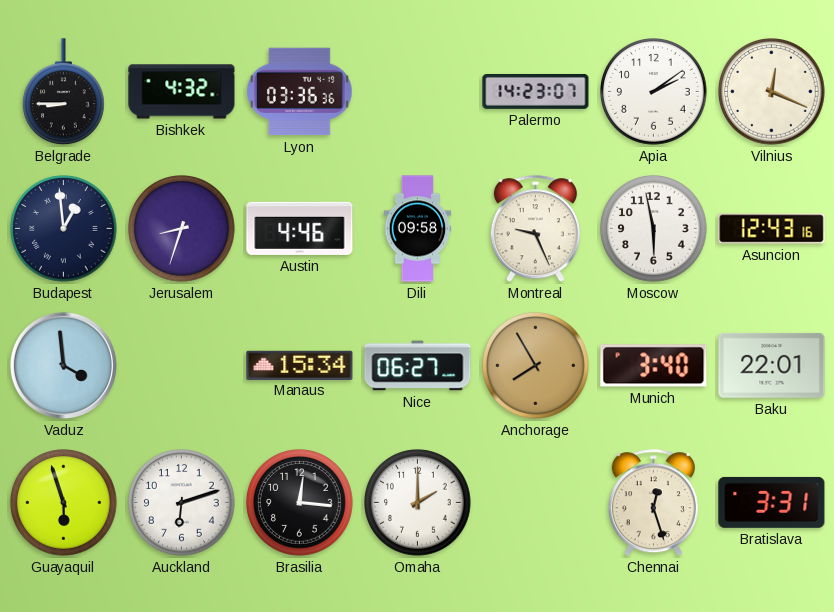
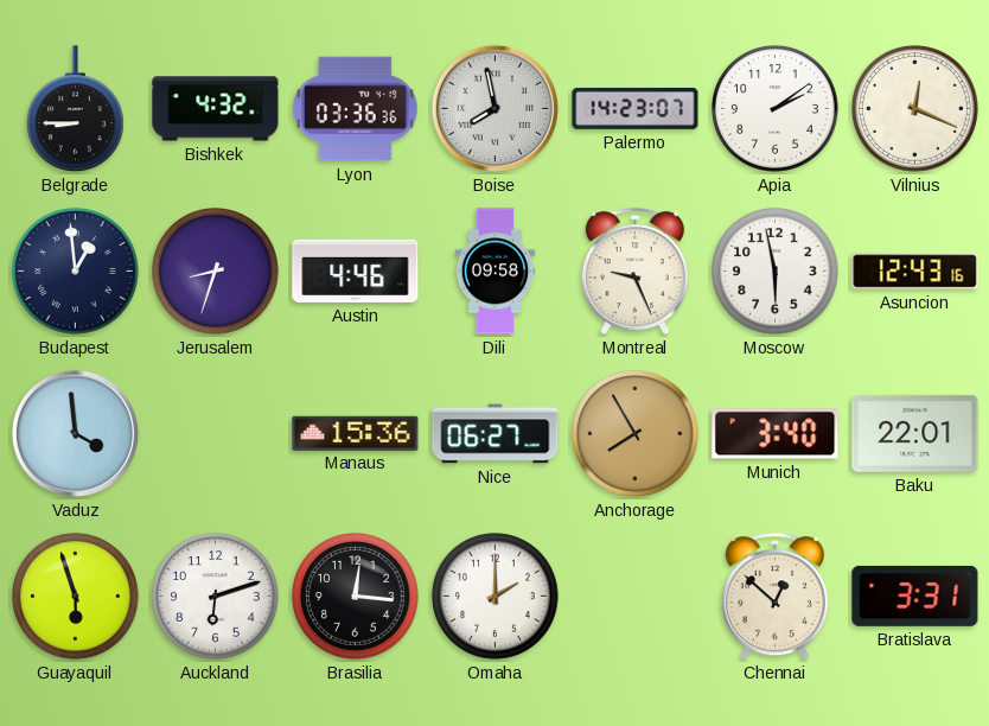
Boise: none -> 7:58
Manaus: 15:34 -> 15:36
Chennai: 12:27 -> 12:52
